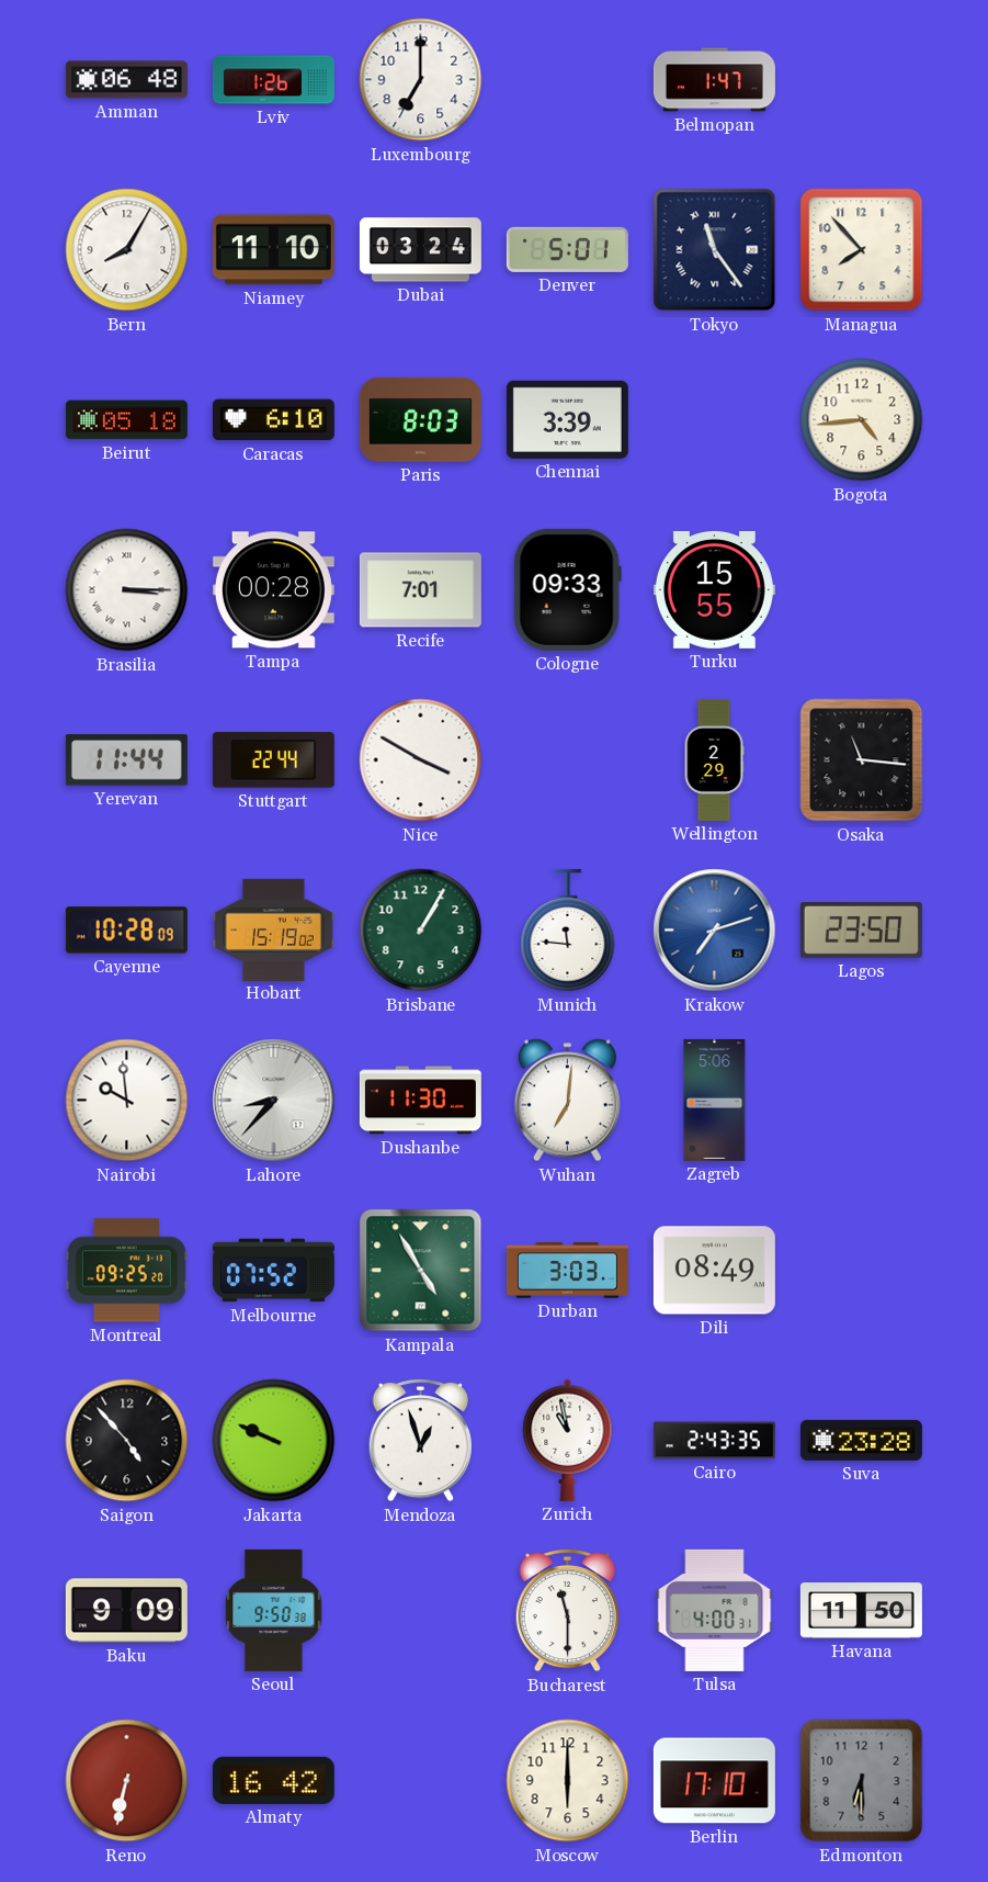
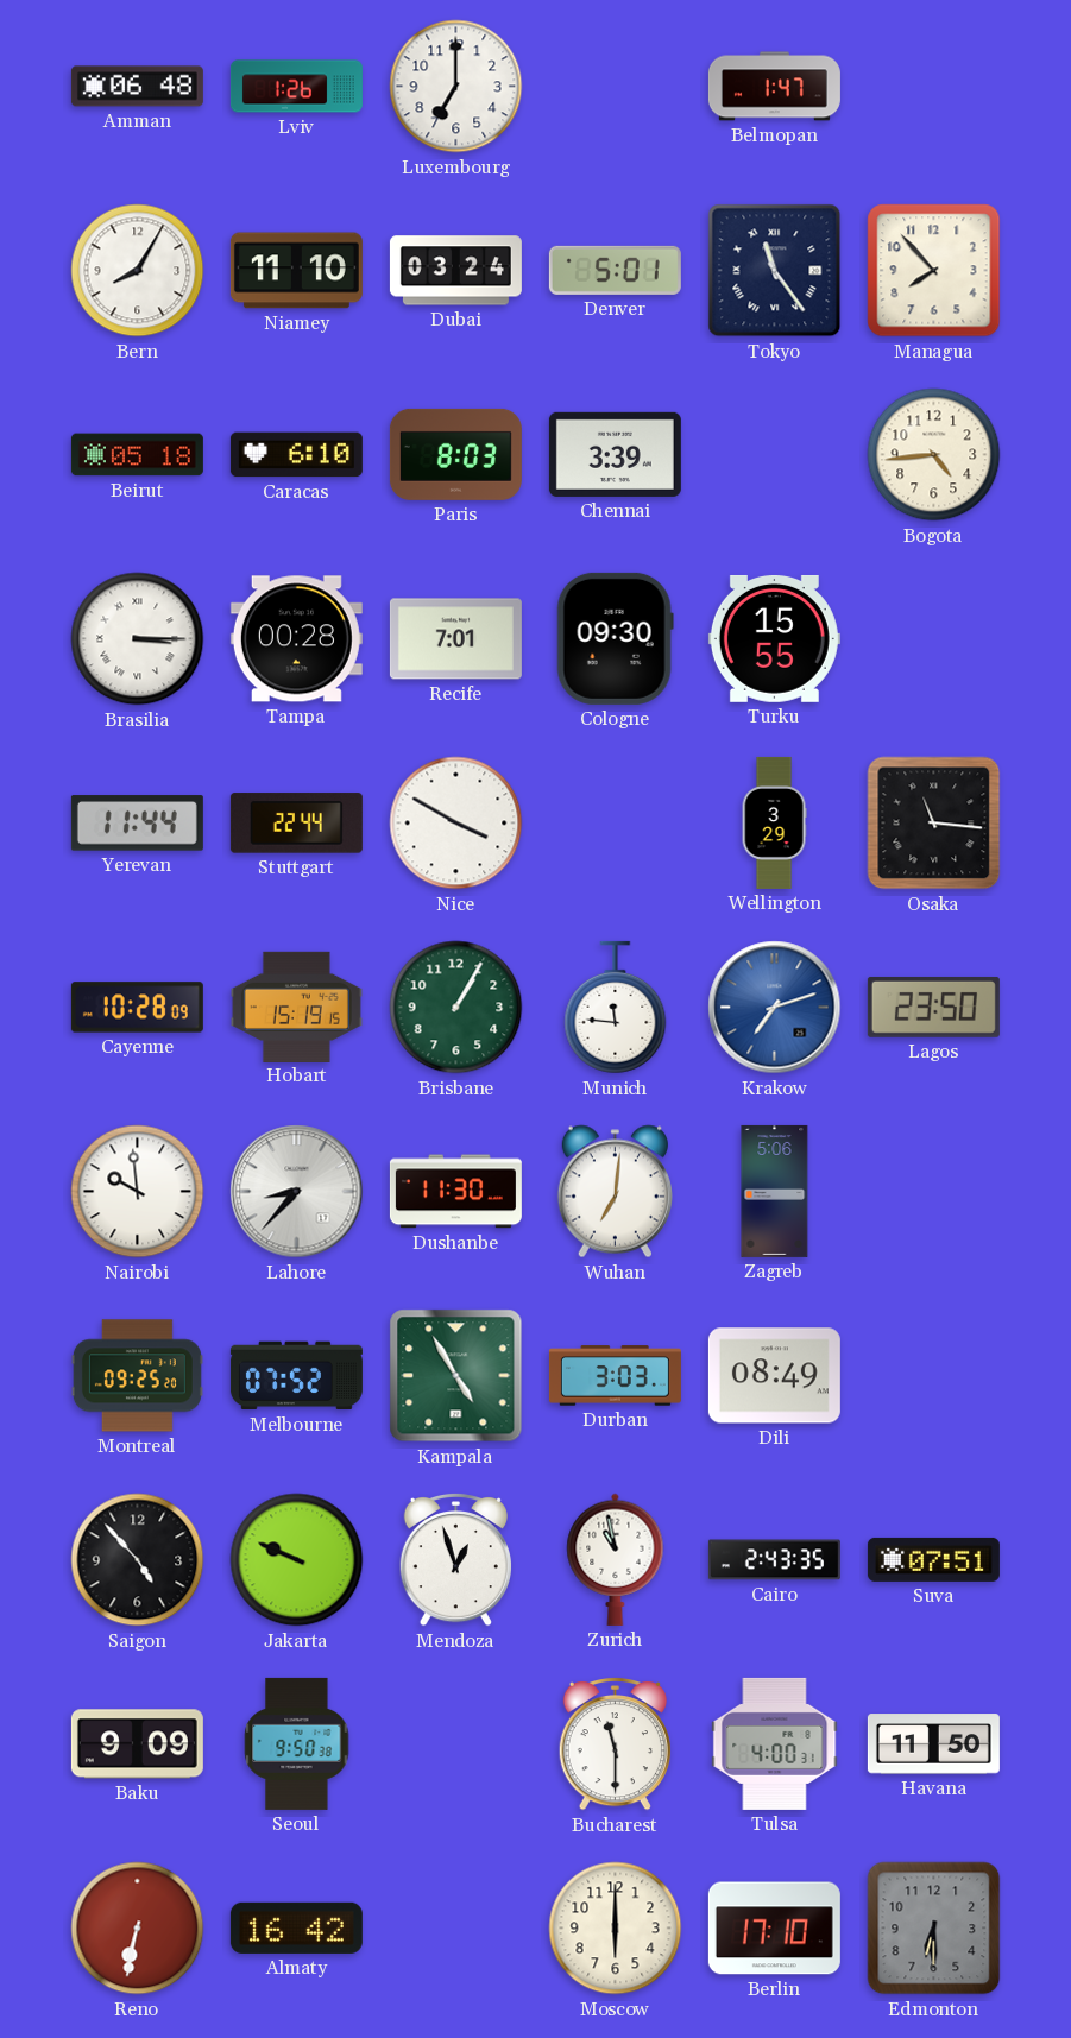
Cologne: 09:33 -> 09:30
Wellington: 2:29 -> 3:29
Hobart: 15:19:02 -> 15:19:15
Suva: 23:28 -> 07:51
